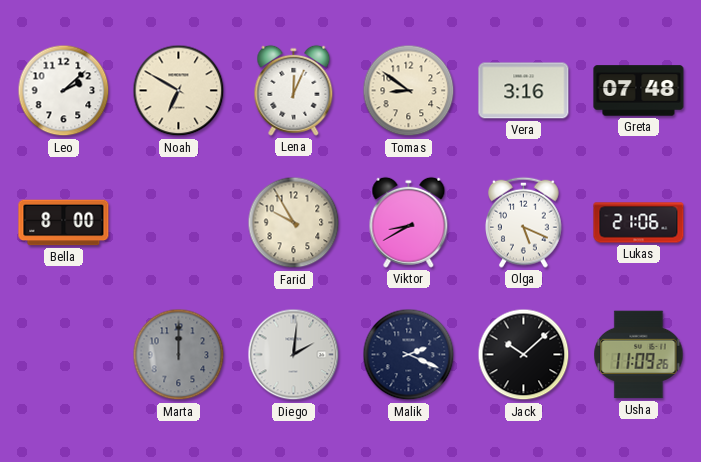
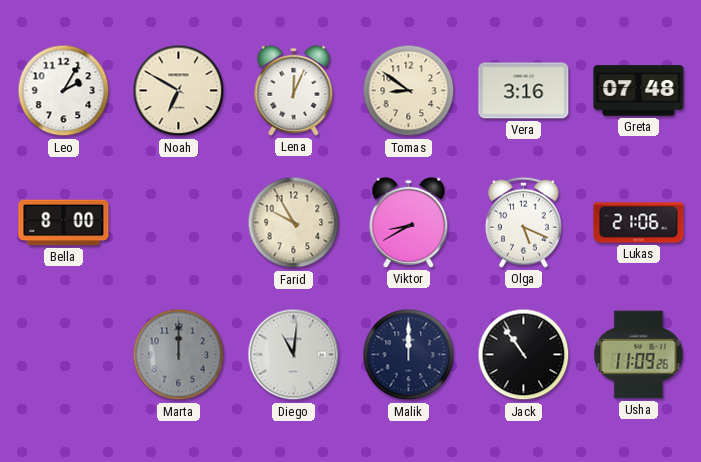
Leo: 2:08 -> 2:05
Diego: 2:01 -> 11:01
Malik: 2:19 -> 12:00
Jack: 10:08 -> 10:54
